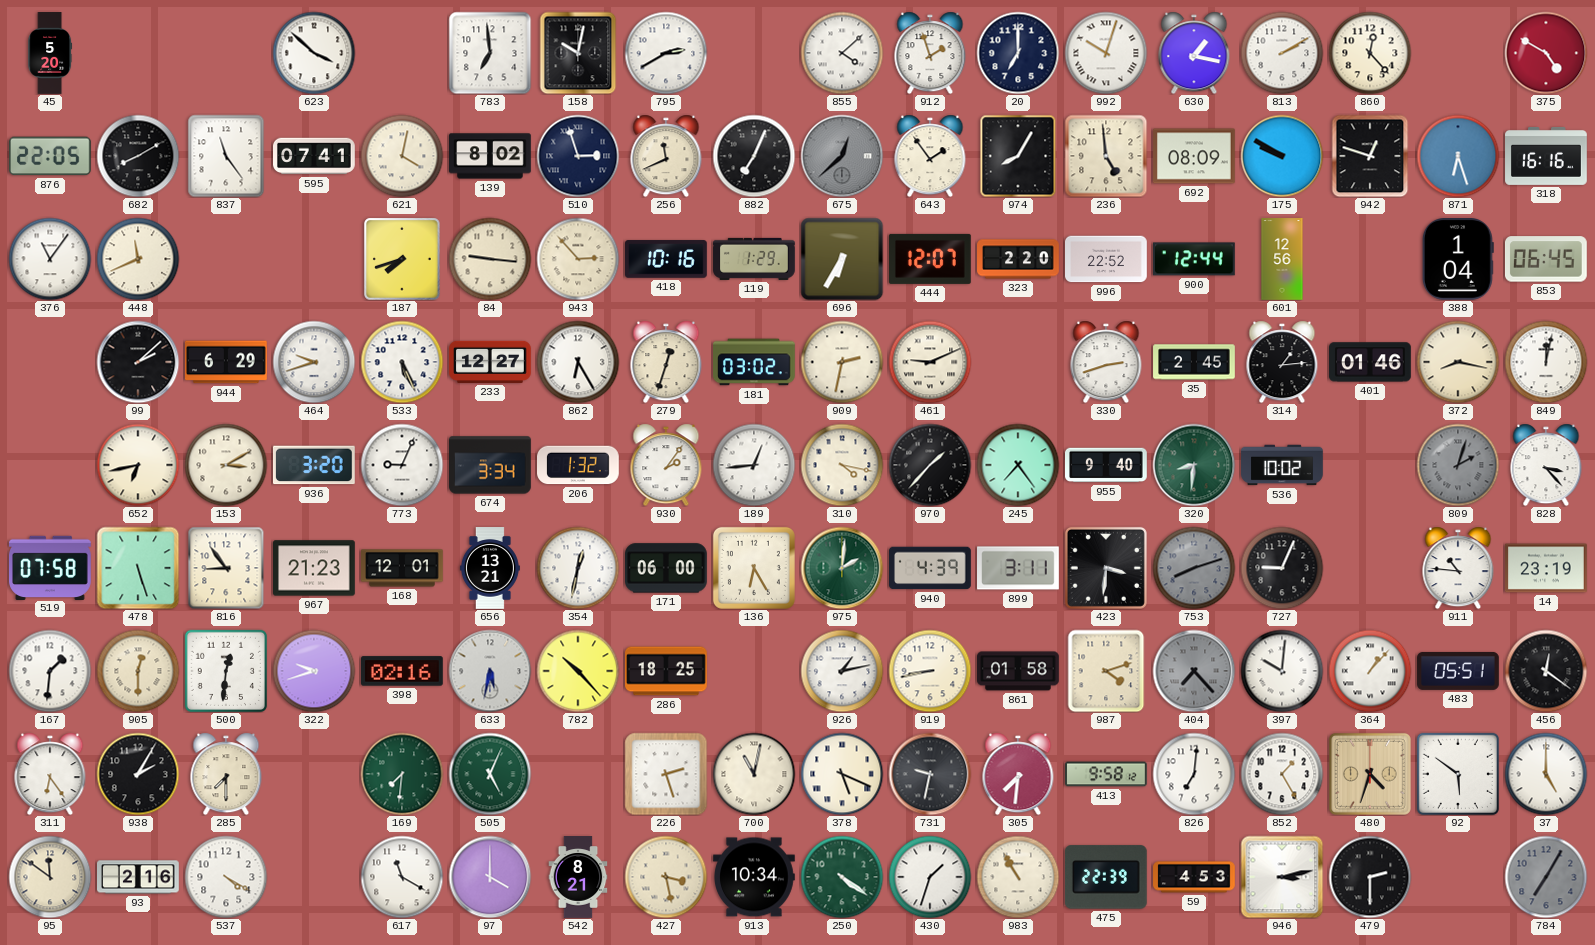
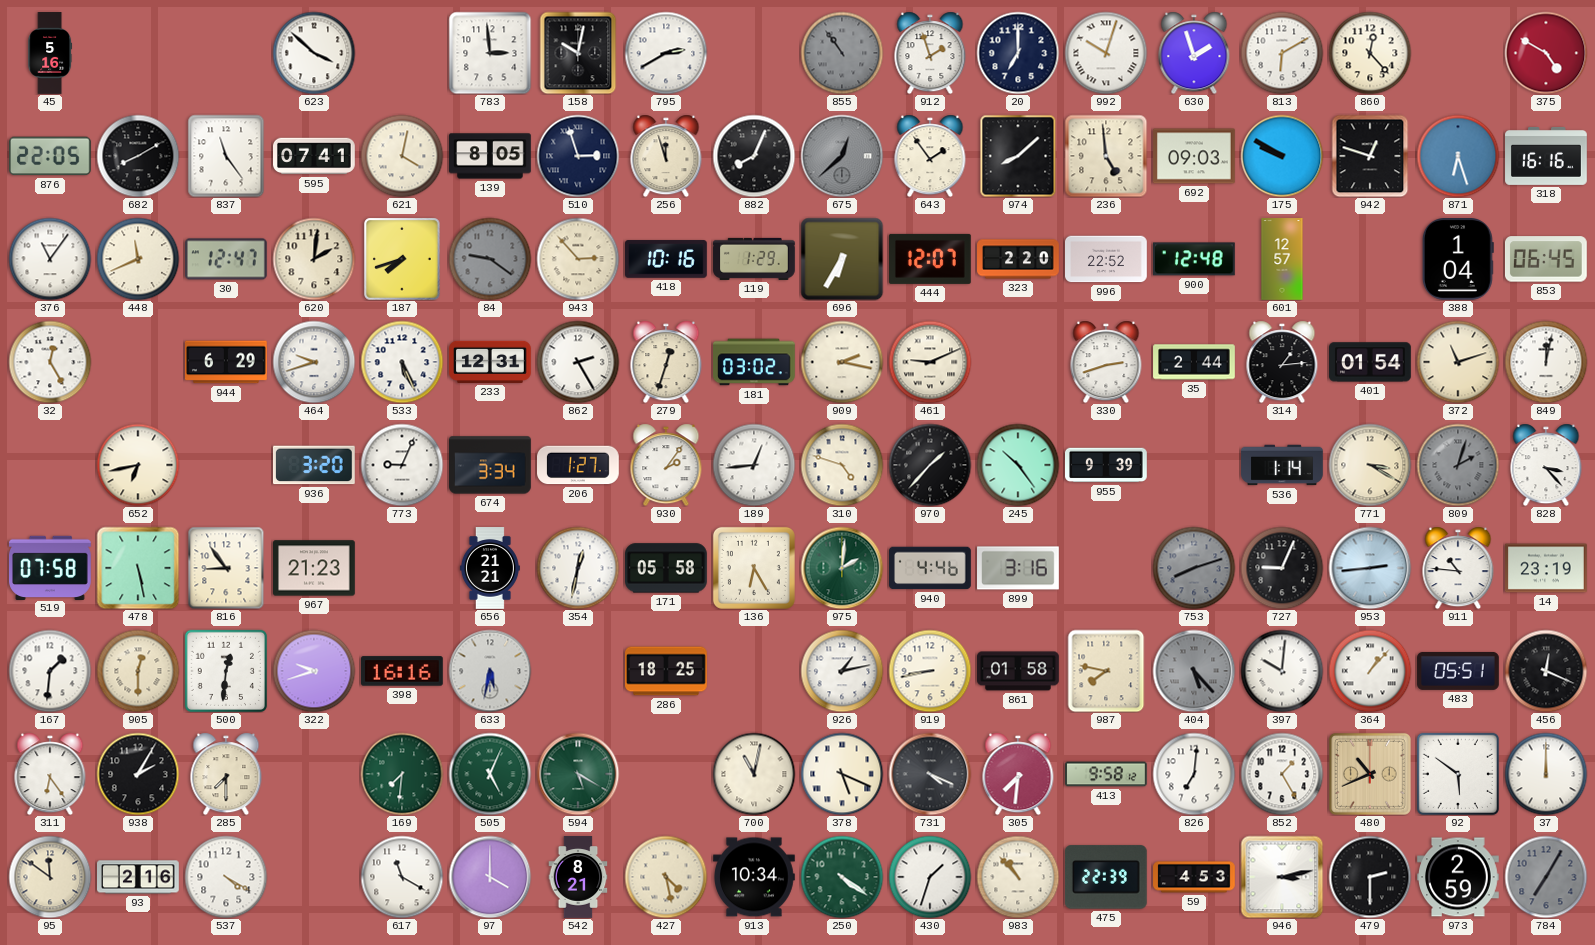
45: 5:20 -> 5:16
783: 6:59 -> 2:59
855: 4:08 -> 10:54
855 dial: white -> grey
630: 1:17 -> 1:57
813: 2:10 -> 6:10
139: 8:02 -> 8:05
256: 11:41 -> 11:57
882: 7:04 -> 8:04
974: 8:05 -> 8:08
692: 08:09 -> 09:03
30: none -> 12:47
620: none -> 2:01
84: 9:16 -> 9:21
84 dial: cream -> grey
900: 12:44 -> 12:48
601: 12:56 -> 12:57
32: none -> 12:25
99: 2:08 -> none
233: 12:27 -> 12:31
862: 6:25 -> 2:25
909: 2:32 -> 2:17
35: 2:45 -> 2:44
401: 01:46 -> 01:54
372: 8:17 -> 11:12
153: 3:10 -> none
206: 1:32 -> 1:27
310: 4:17 -> 4:48
245: 7:24 -> 10:24
955: 9:40 -> 9:39
320: 8:31 -> none
536: 10:02 -> 1:14
771: none -> 3:20
478: 5:27 -> 5:28
168: 12:01 -> none
656: 13:21 -> 21:21
171: 06:00 -> 05:58
940: 4:39 -> 4:46
899: 3:11 -> 3:16
423: 3:31 -> none
953: none -> 2:44
398: 02:16 -> 16:16
782: 10:23 -> none
987: 4:12 -> 7:47
404: 7:23 -> 5:23
456: 12:21 -> 12:19
594: none -> 5:20
226: 2:27 -> none
731: 9:32 -> 4:19
480: 4:33 -> 10:41
37: 5:00 -> 12:00
427: 3:28 -> 4:28
983: 10:55 -> 10:53
973: none -> 2:59
